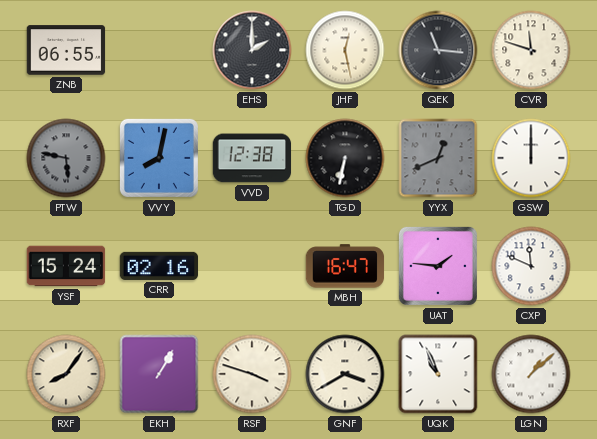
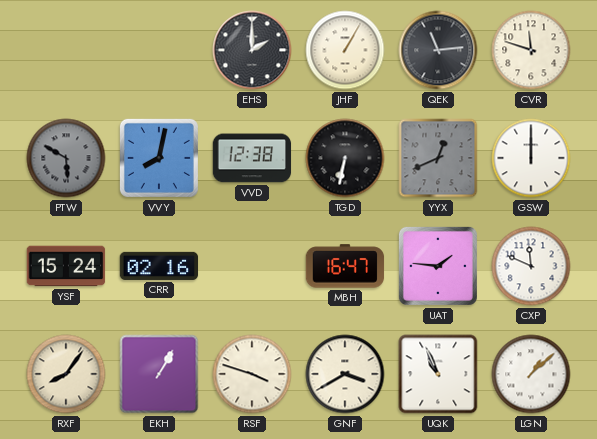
ZNB: 06:55 -> none
JHF: 12:28 -> 1:05
QEK: 11:16 -> 11:14
PTW: 5:47 -> 5:50
